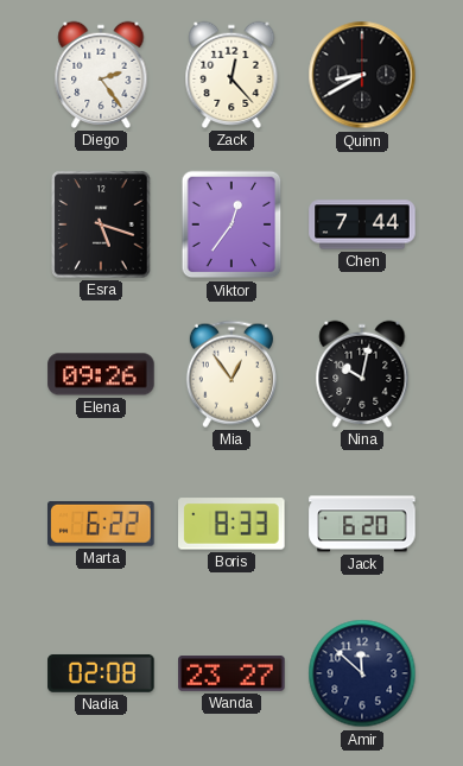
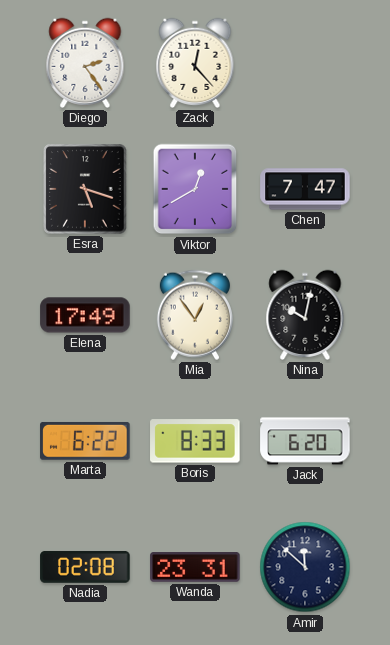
Quinn: 8:40 -> none
Viktor: 12:36 -> 12:40
Chen: 7:44 -> 7:47
Elena: 09:26 -> 17:49
Wanda: 23:27 -> 23:31
